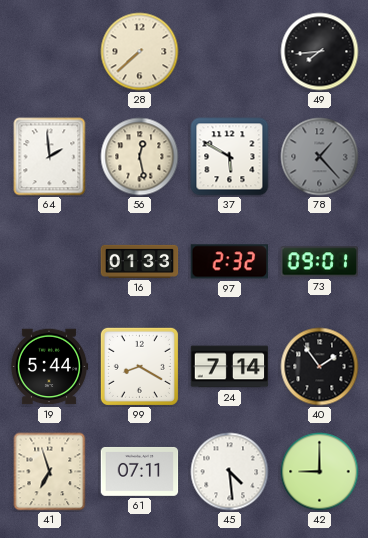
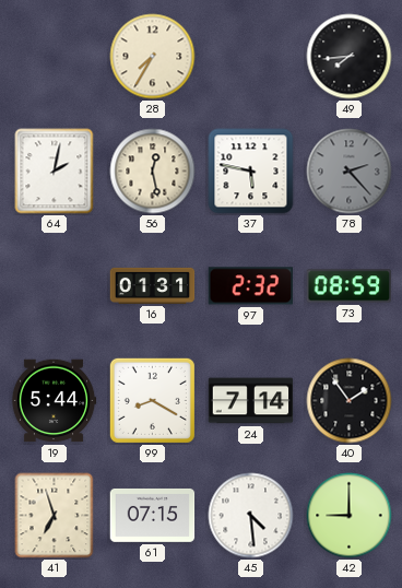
28: 7:38 -> 7:35
64: 1:59 -> 2:02
37: 5:50 -> 5:47
78: 1:23 -> 2:23
16: 01:33 -> 01:31
73: 09:01 -> 08:59
61: 07:11 -> 07:15
